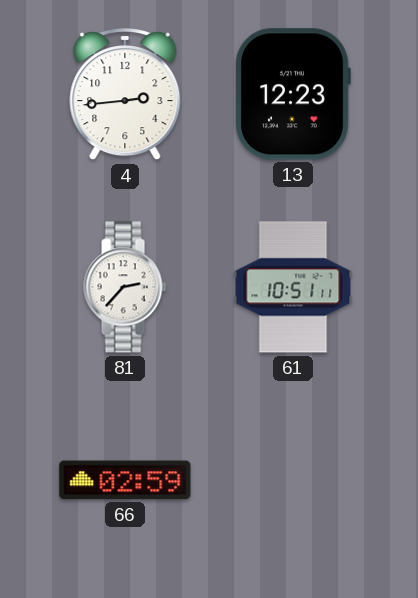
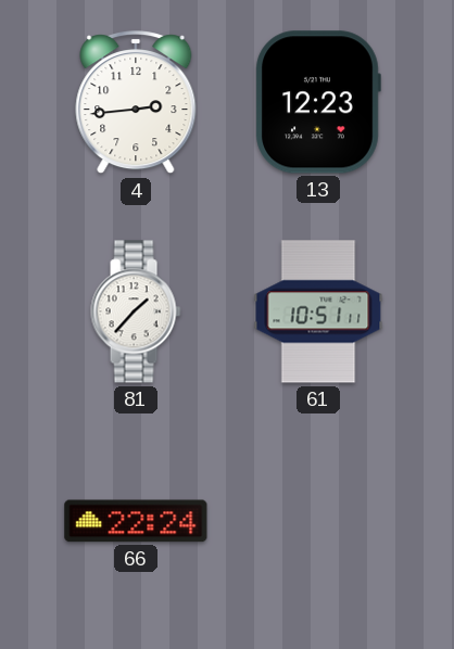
81: 2:37 -> 1:37
66: 02:59 -> 22:24
